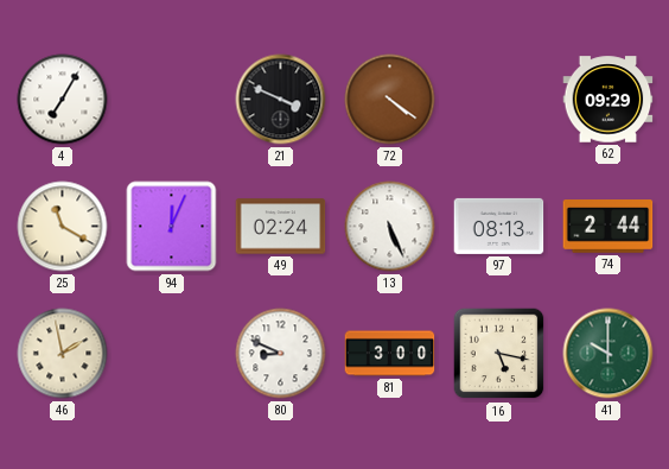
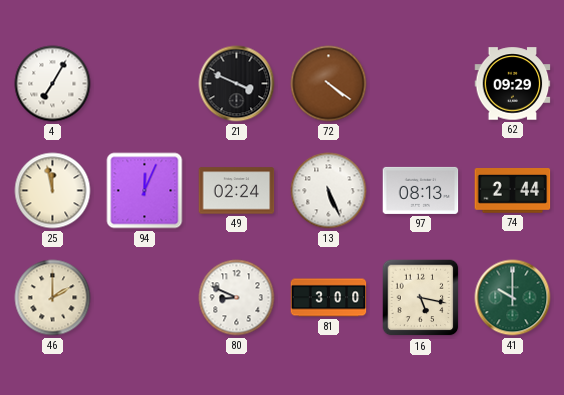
25: 11:20 -> 11:58
46: 1:58 -> 2:00
